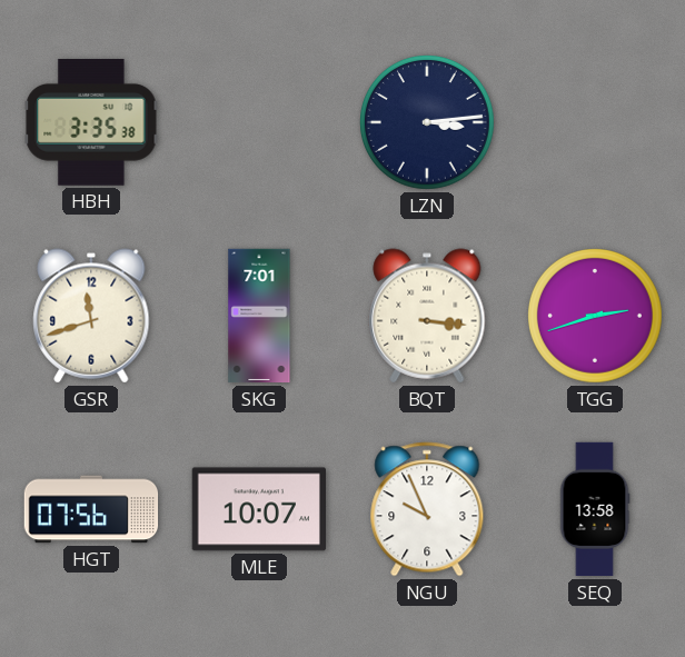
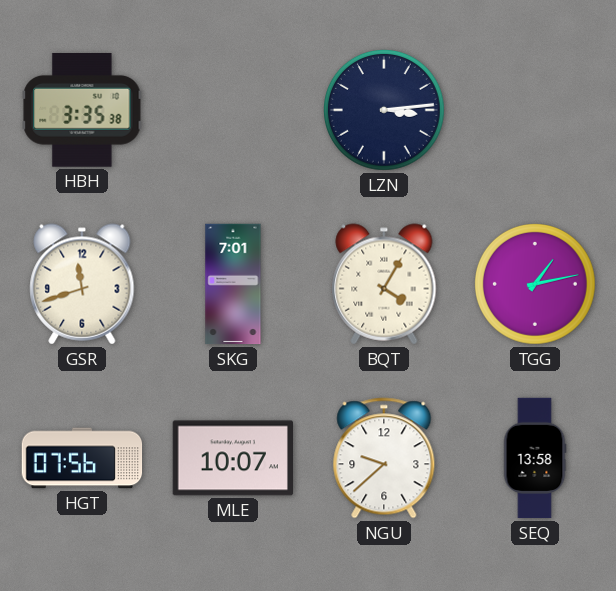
BQT: 3:16 -> 4:05
TGG: 2:42 -> 1:13
NGU: 9:56 -> 9:38
